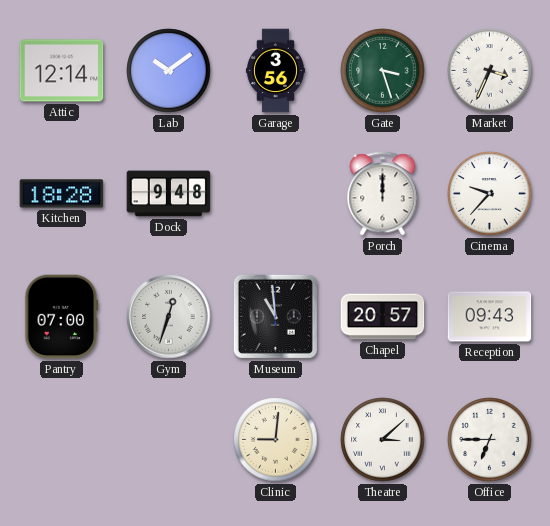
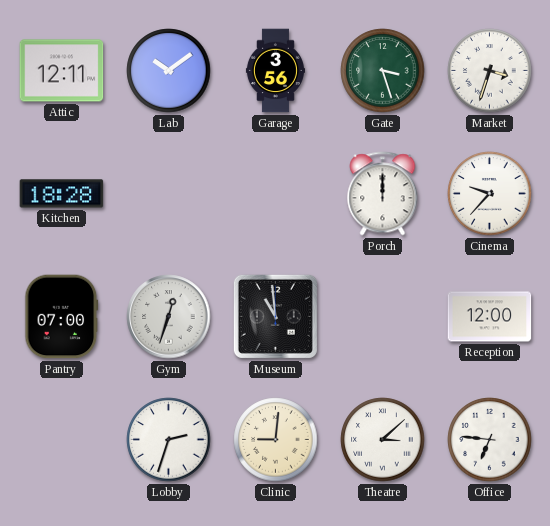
Attic: 12:14 -> 12:11
Market: 3:34 -> 3:33
Dock: 9:48 -> none
Chapel: 20:57 -> none
Reception: 09:43 -> 12:00
Lobby: none -> 2:33
Office: 6:45 -> 6:46
